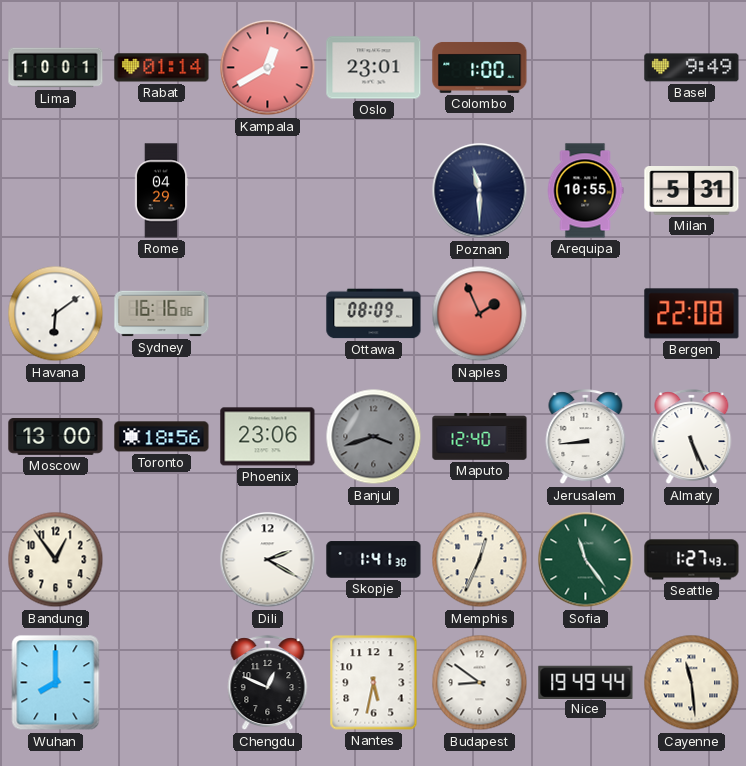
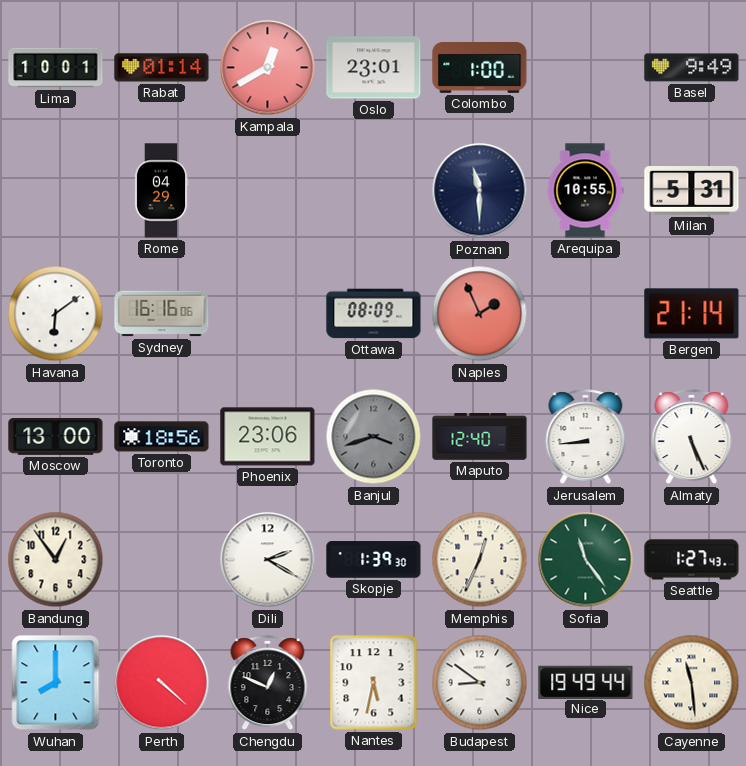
Bergen: 22:08 -> 21:14
Skopje: 1:41 -> 1:39
Perth: none -> 4:22
